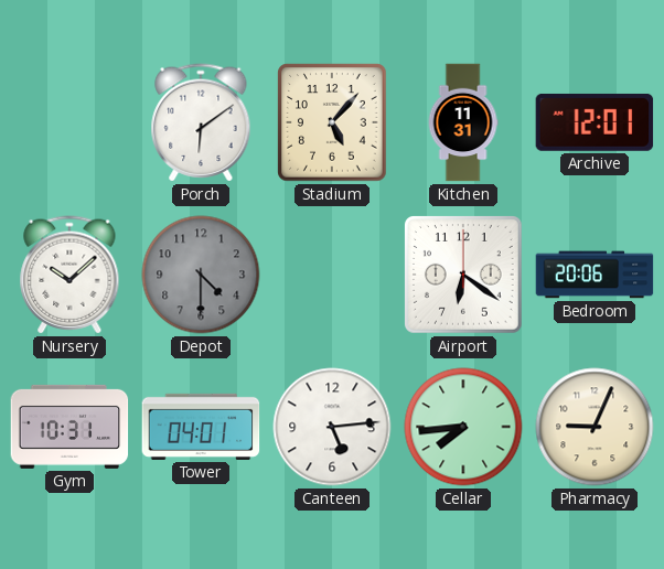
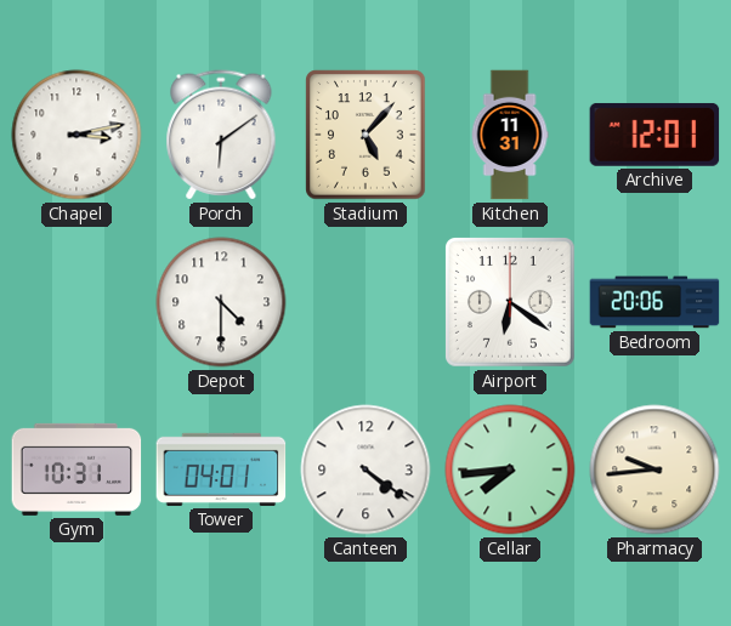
Chapel: none -> 3:13
Nursery: 10:08 -> none
Depot dial: grey -> white
Canteen: 5:14 -> 4:21
Pharmacy: 9:04 -> 9:44
